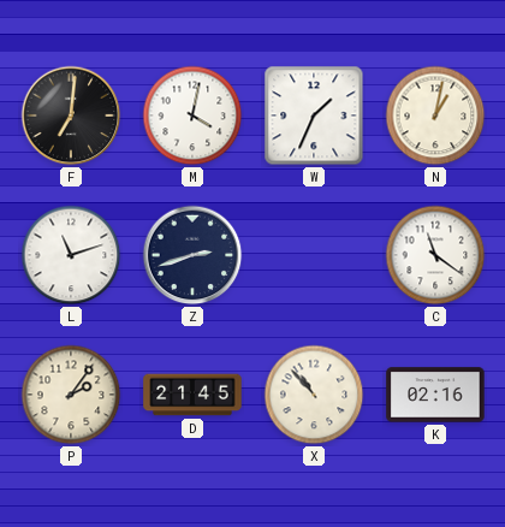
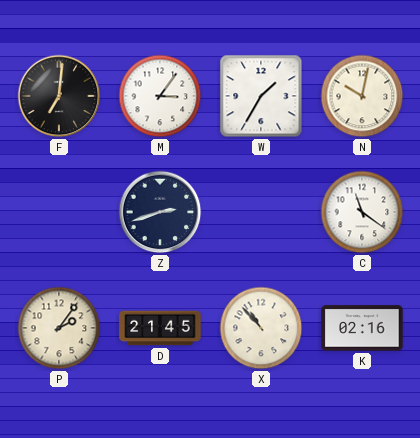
M: 4:02 -> 3:06
W: 1:34 -> 1:35
N: 1:02 -> 10:02
L: 11:12 -> none
